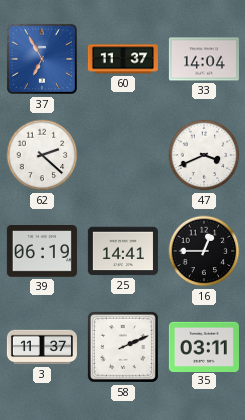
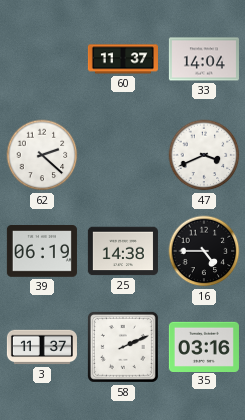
37: 6:55 -> none
25: 14:41 -> 14:38
16: 12:45 -> 4:45
35: 03:11 -> 03:16
